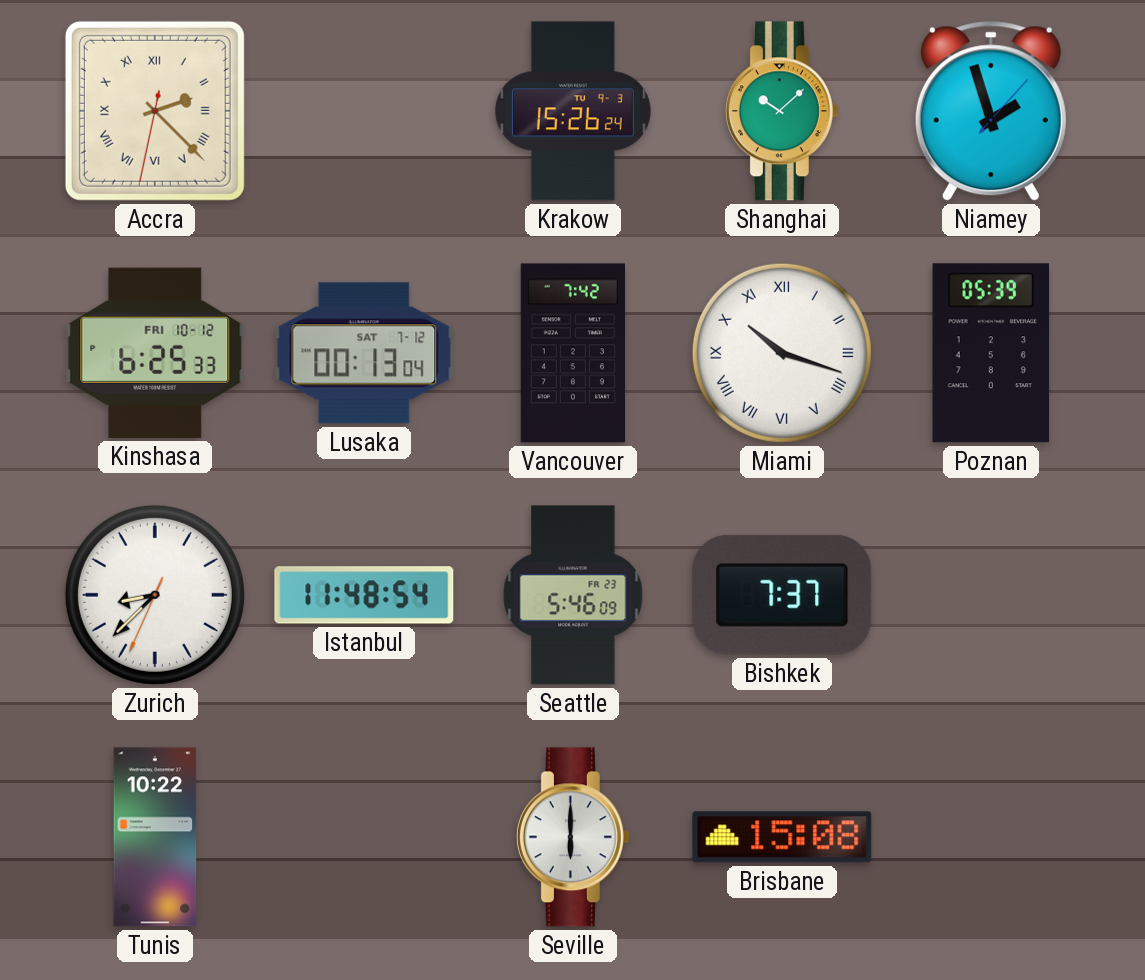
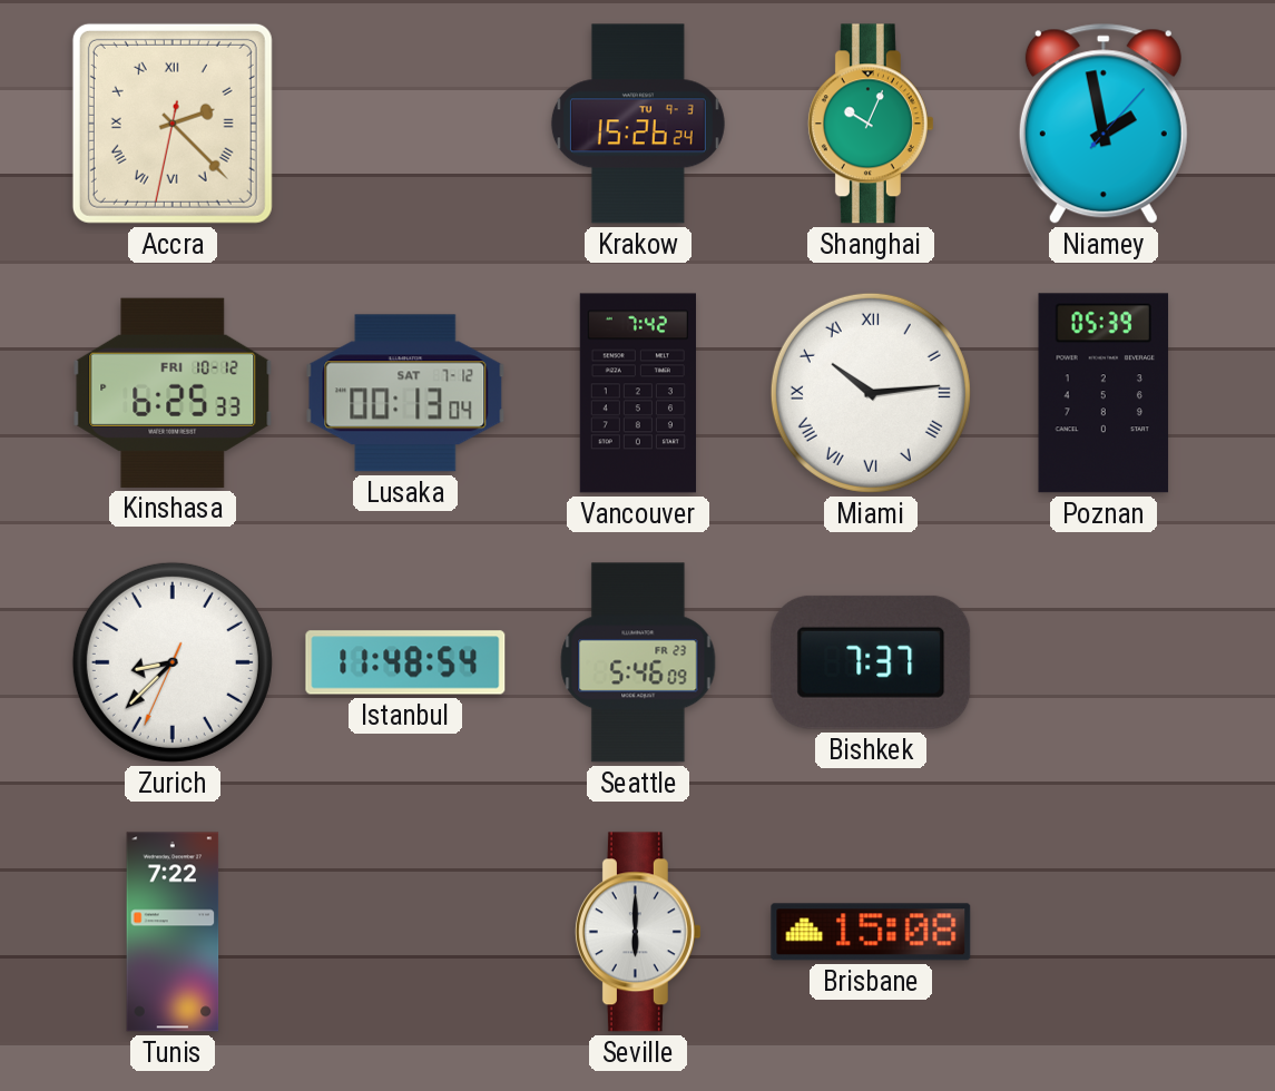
Shanghai: 10:08 -> 10:04
Niamey: 1:57 -> 1:58
Miami: 10:18 -> 10:14
Tunis: 10:22 -> 7:22
